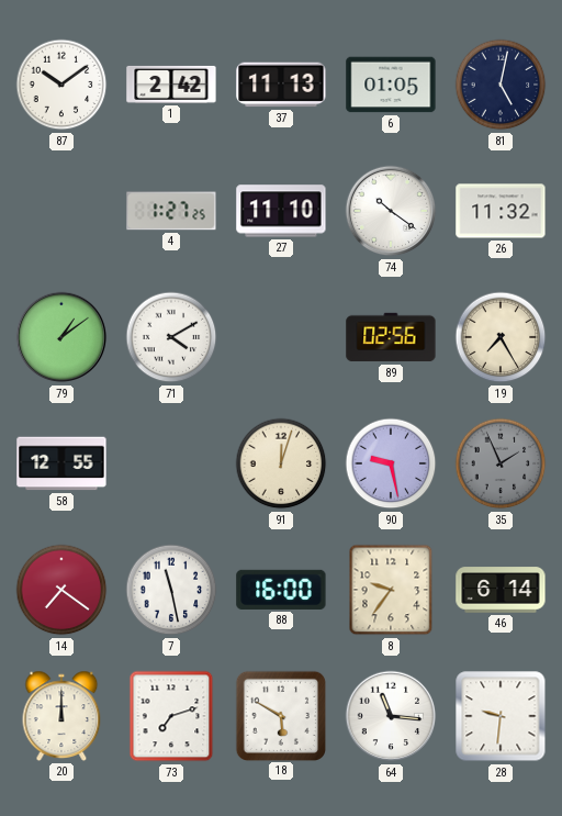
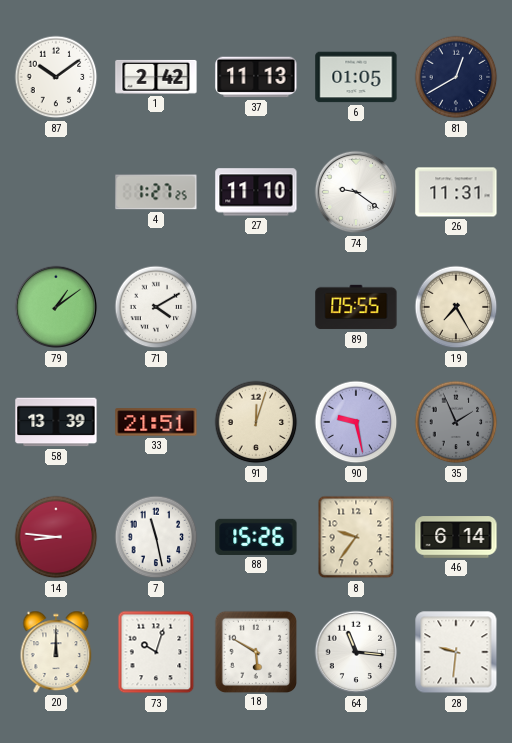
81: 5:02 -> 12:40
74: 10:21 -> 9:21
26: 11:32 -> 11:31
89: 02:56 -> 05:55
58: 12:55 -> 13:39
33: none -> 21:51
14: 7:21 -> 8:46
88: 16:00 -> 15:26
73: 7:12 -> 10:03
